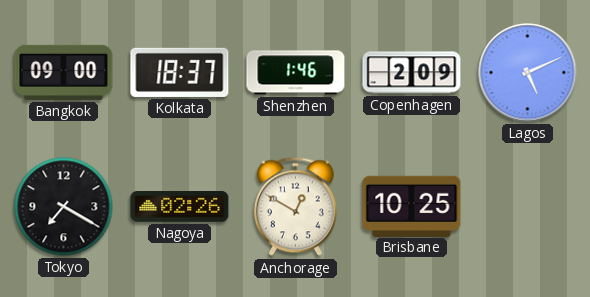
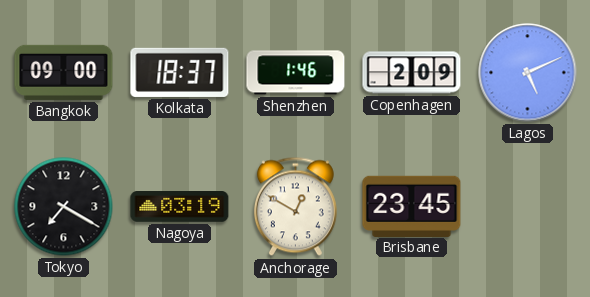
Nagoya: 02:26 -> 03:19
Brisbane: 10:25 -> 23:45
